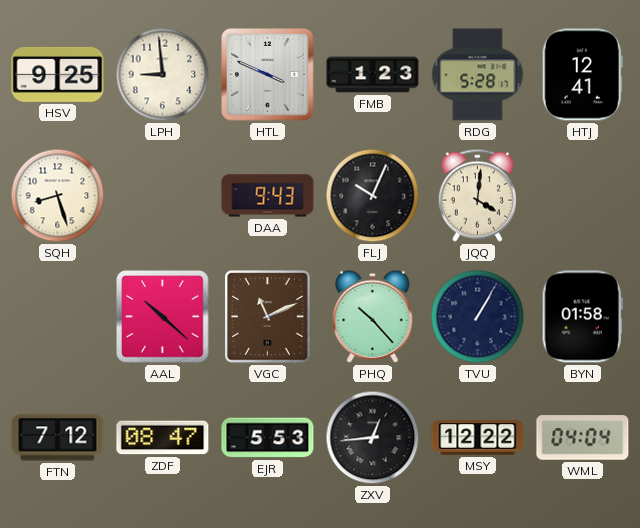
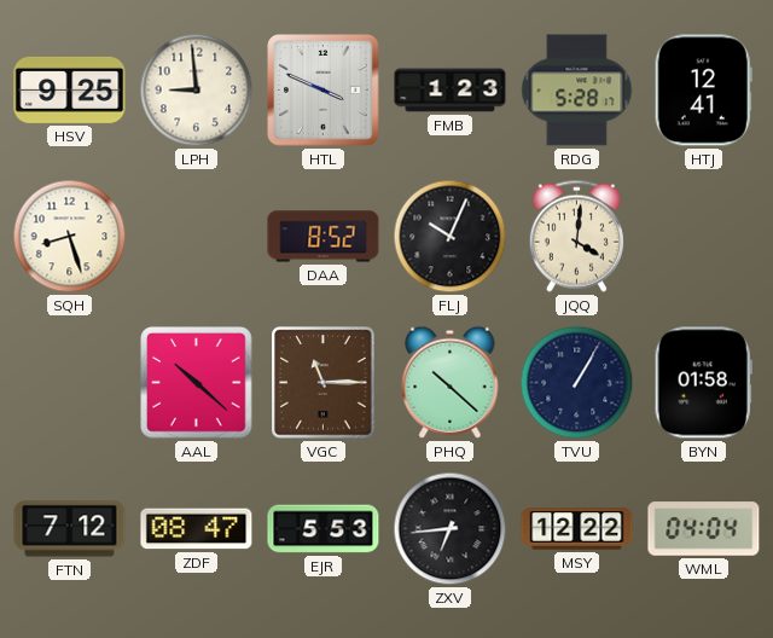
DAA: 9:43 -> 8:52
VGC: 11:11 -> 11:15
PHQ: 10:23 -> 10:22
ZXV: 12:44 -> 6:44
